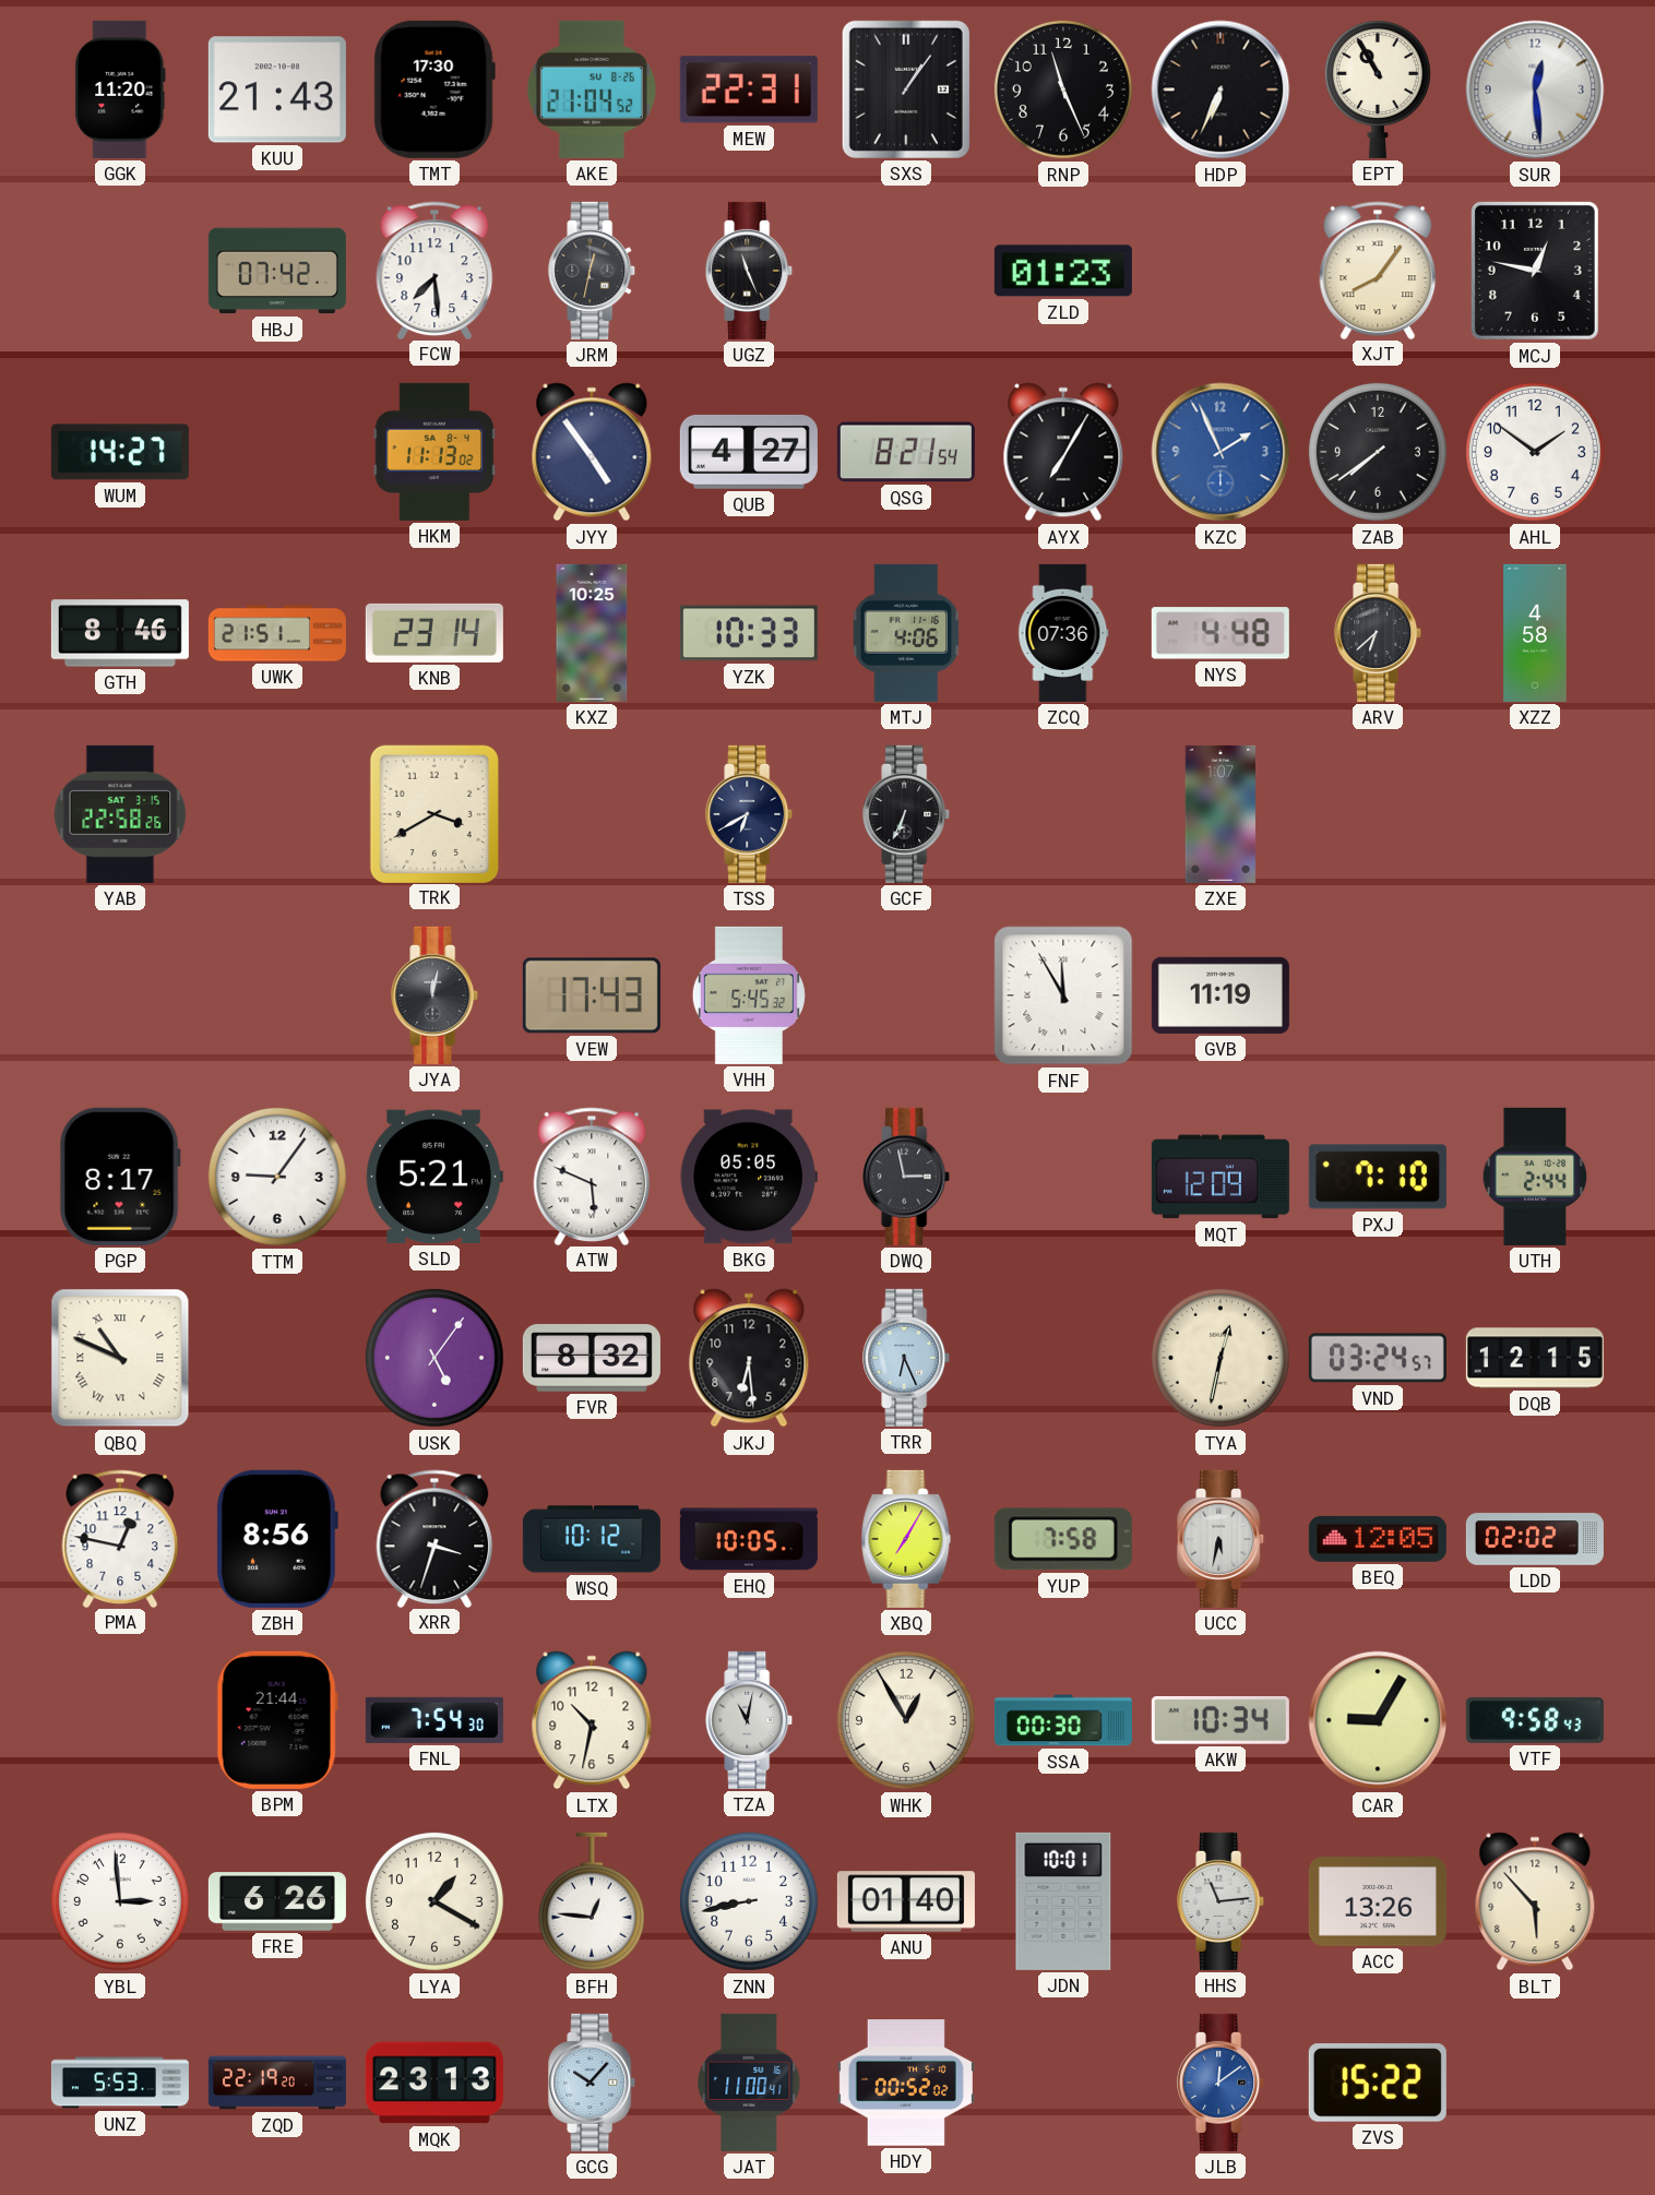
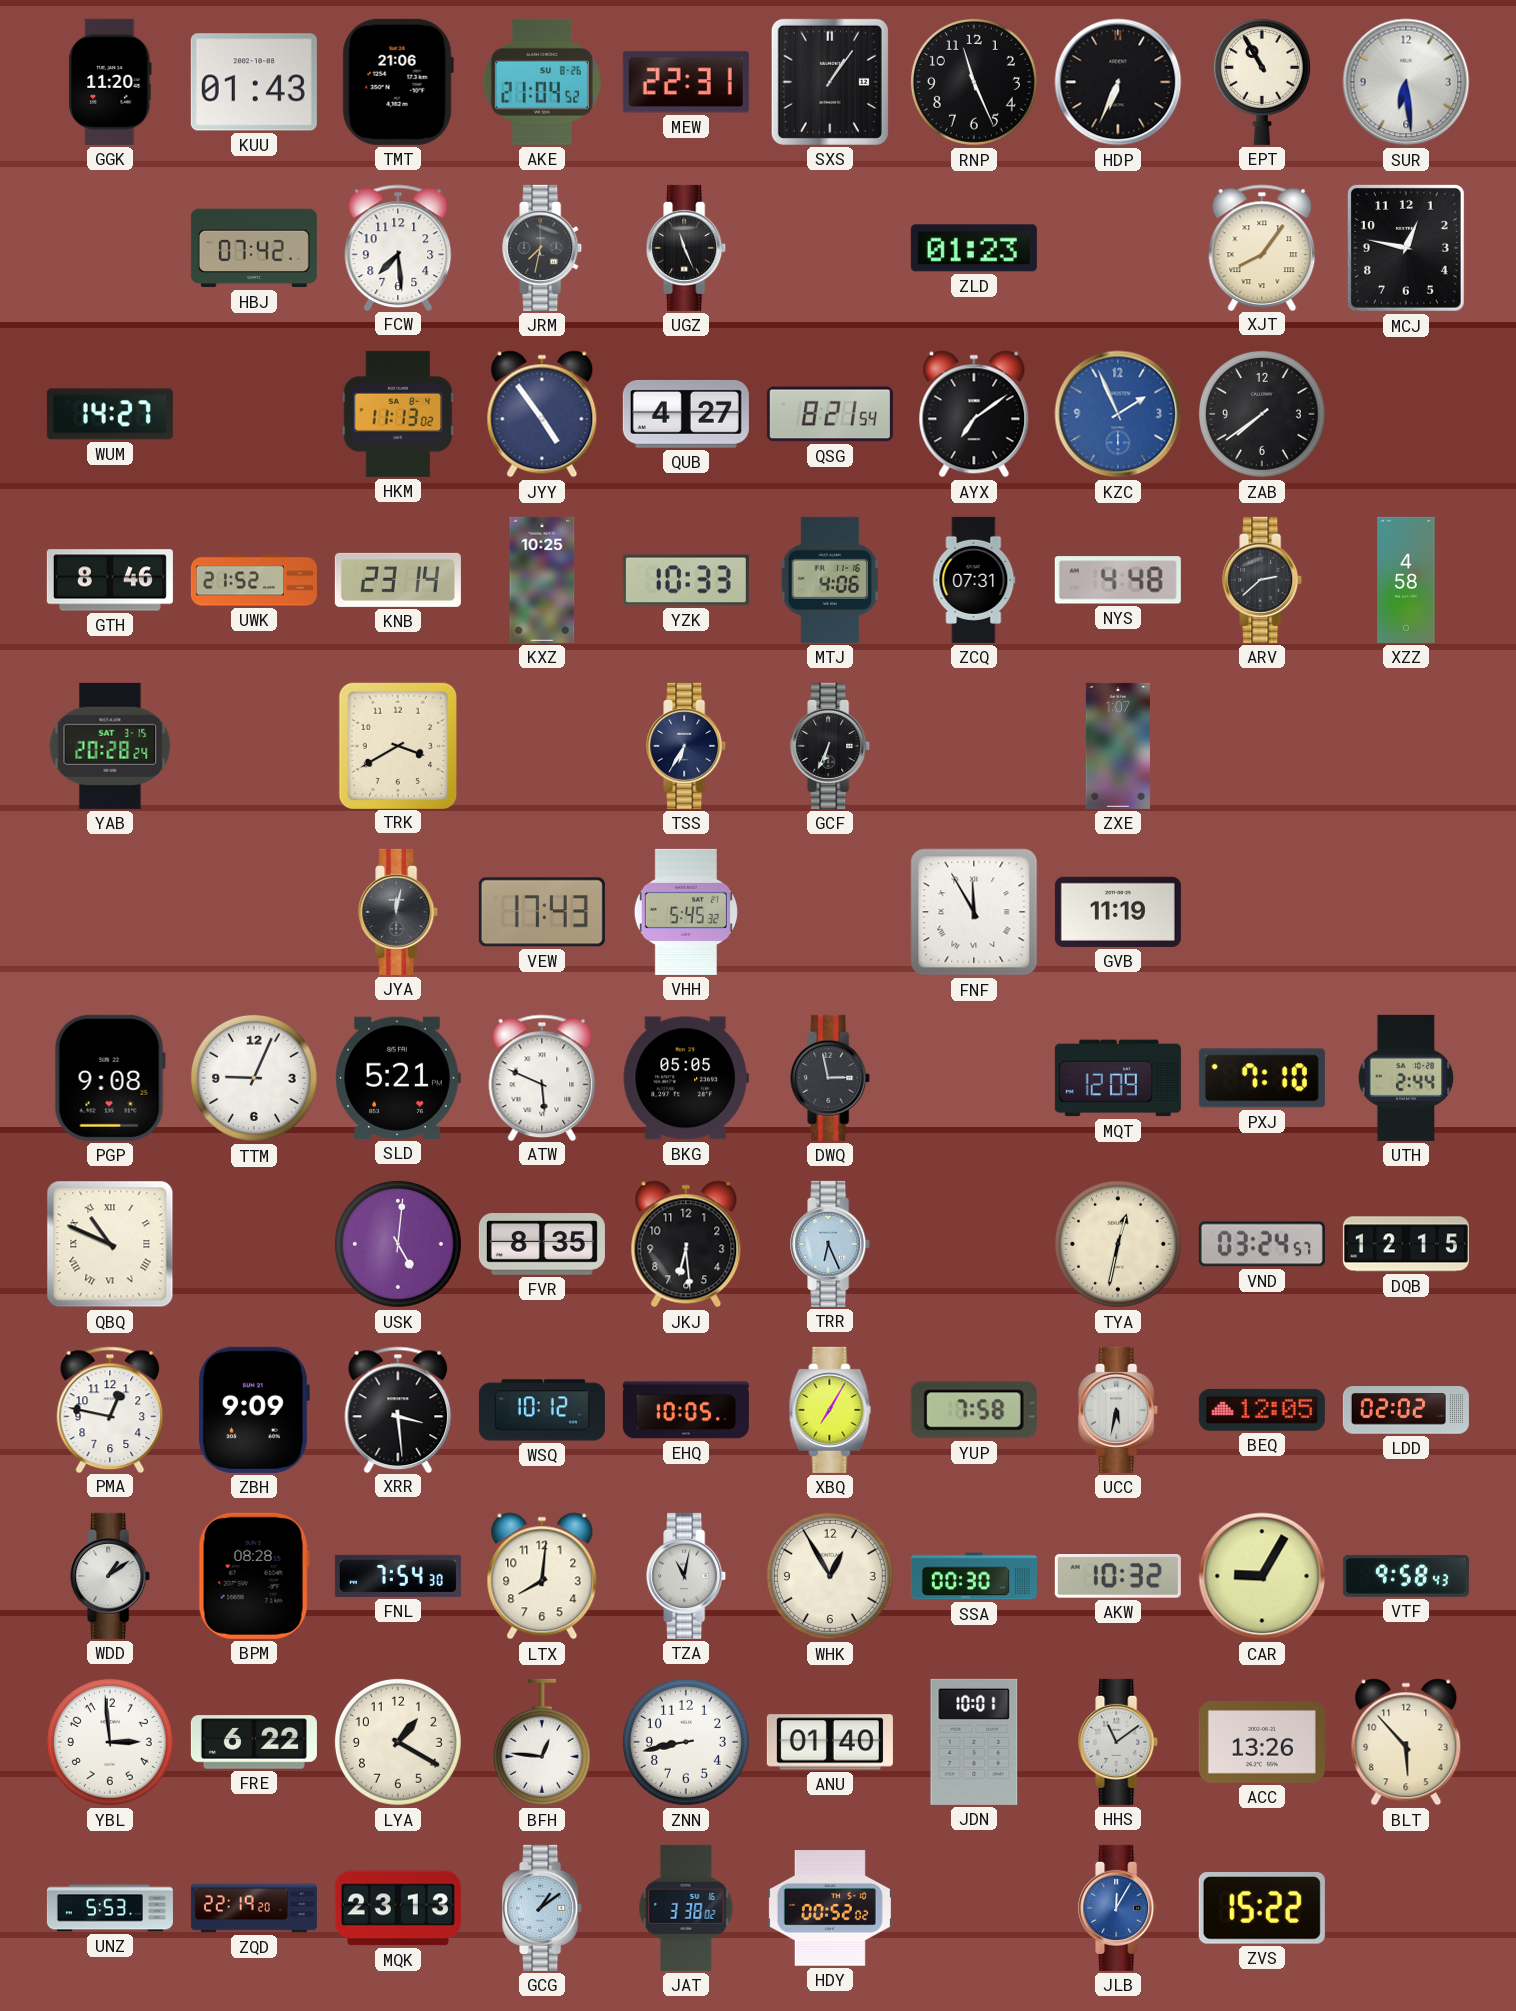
KUU: 21:43 -> 01:43
TMT: 17:30 -> 21:06
SUR: 12:29 -> 6:29
JRM: 12:32 -> 7:32
AYX: 7:05 -> 7:09
AHL: 1:51 -> none
UWK: 21:51 -> 21:52
ZCQ: 07:36 -> 07:31
ARV: 6:38 -> 2:38
YAB: 22:58 -> 20:28
TSS: 6:40 -> 6:35
PGP: 8:17 -> 9:08
TTM: 9:06 -> 9:04
USK: 5:06 -> 5:01
FVR: 8:32 -> 8:35
ZBH: 8:56 -> 9:09
XRR: 3:33 -> 3:29
WDD: none -> 1:09
BPM: 21:44 -> 08:28
LTX: 10:32 -> 8:01
AKW: 10:34 -> 10:32
FRE: 6:26 -> 6:22
HHS: 11:14 -> 11:09
GCG: 10:07 -> 1:09
JAT: 11:00 -> 3:38
JLB: 12:09 -> 12:05
